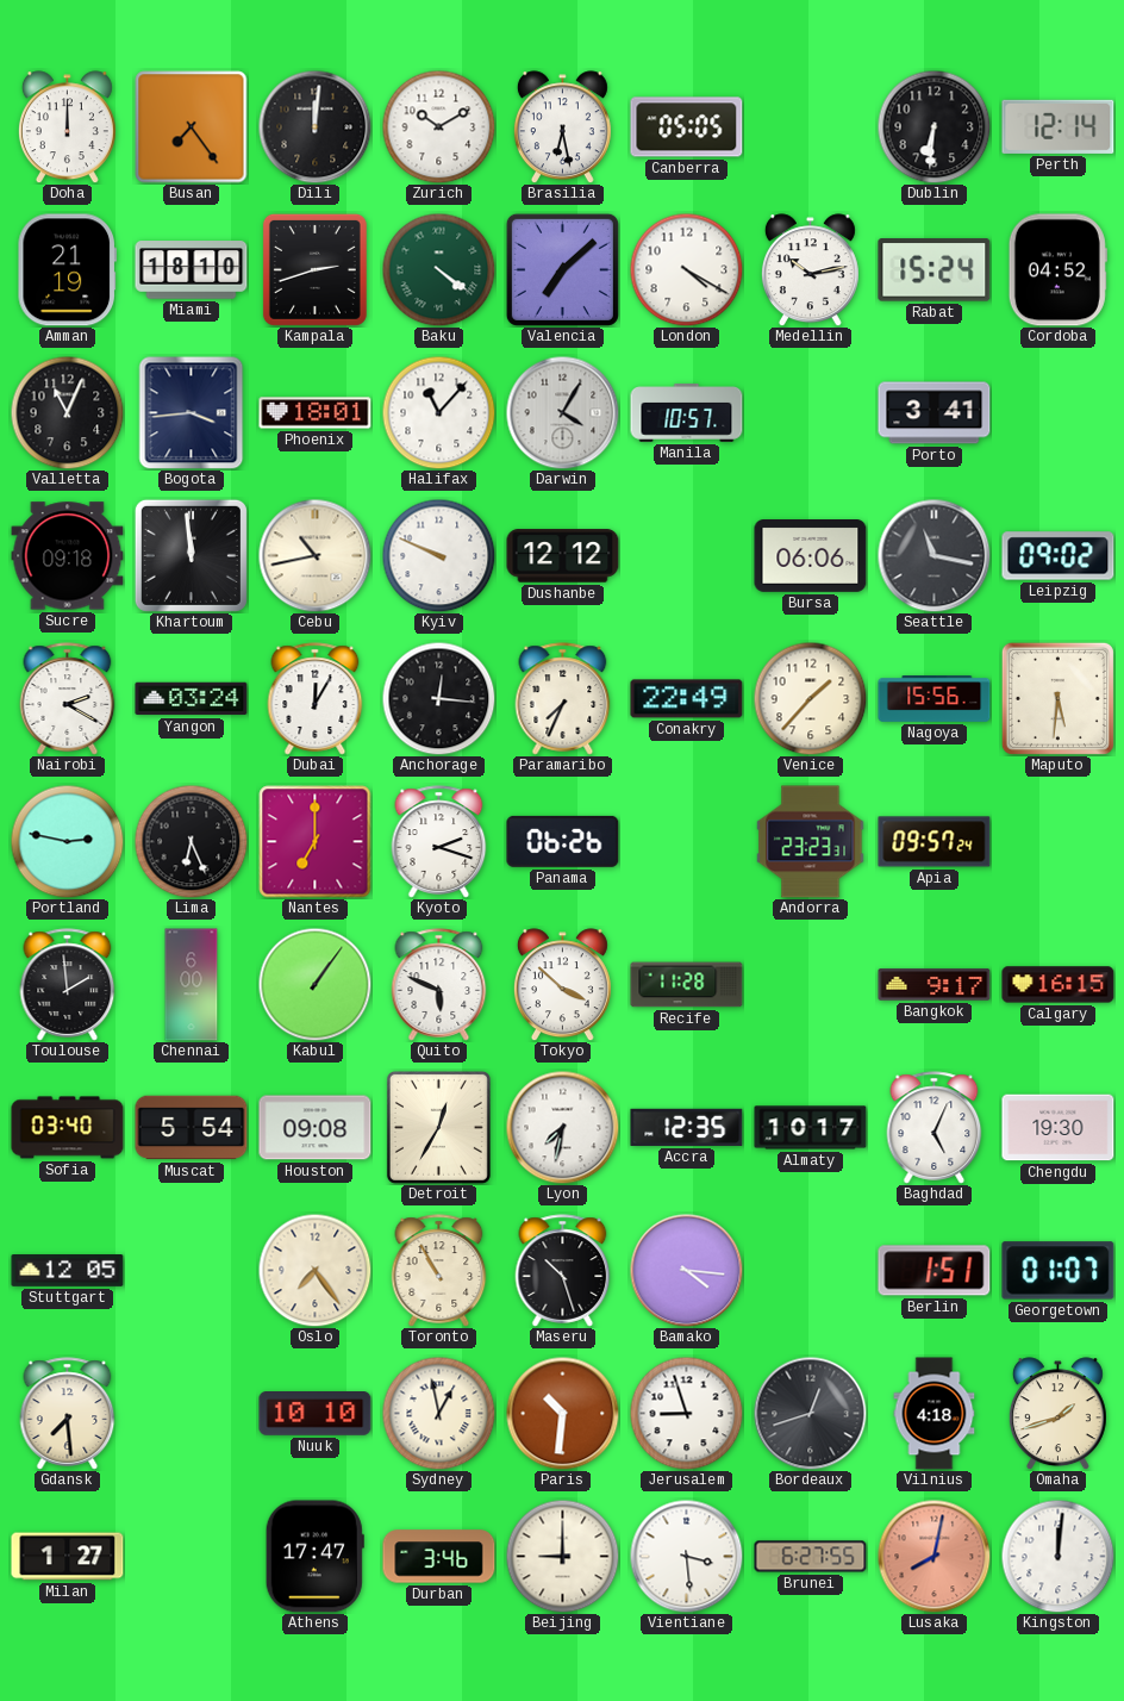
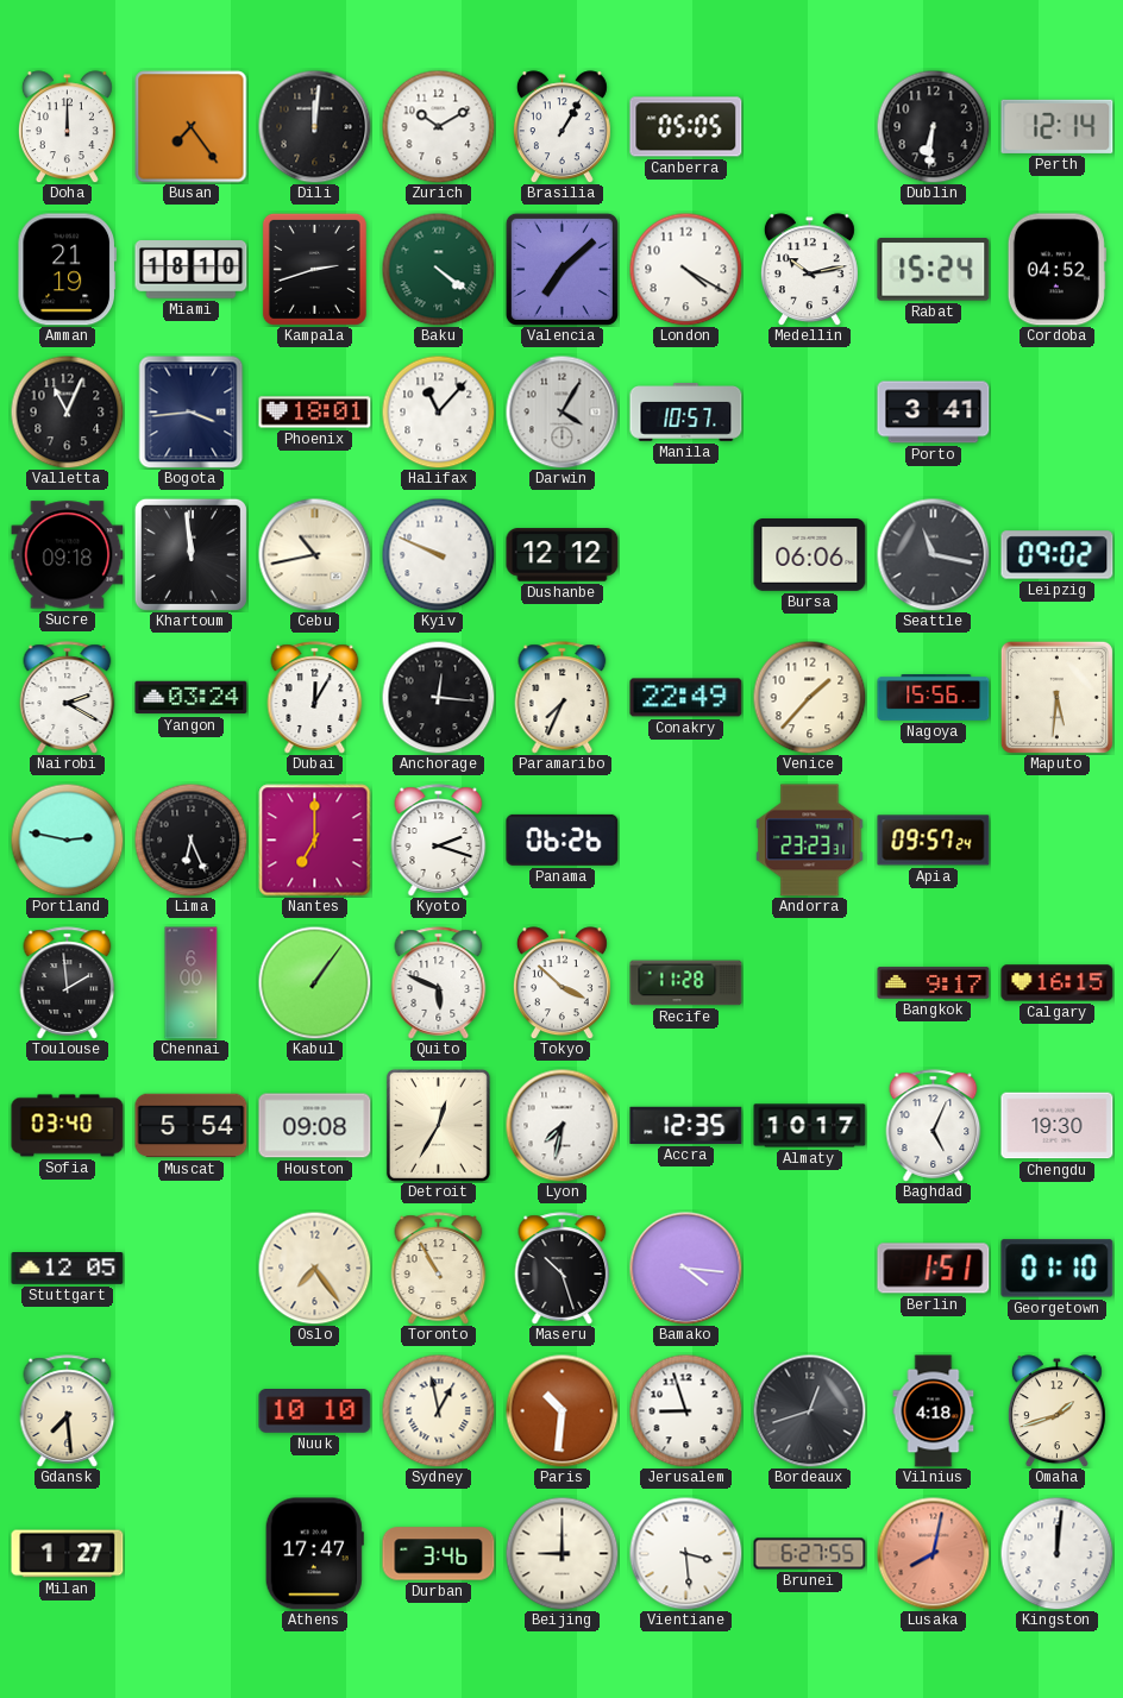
Brasilia: 6:28 -> 1:05
Georgetown: 01:07 -> 01:10
